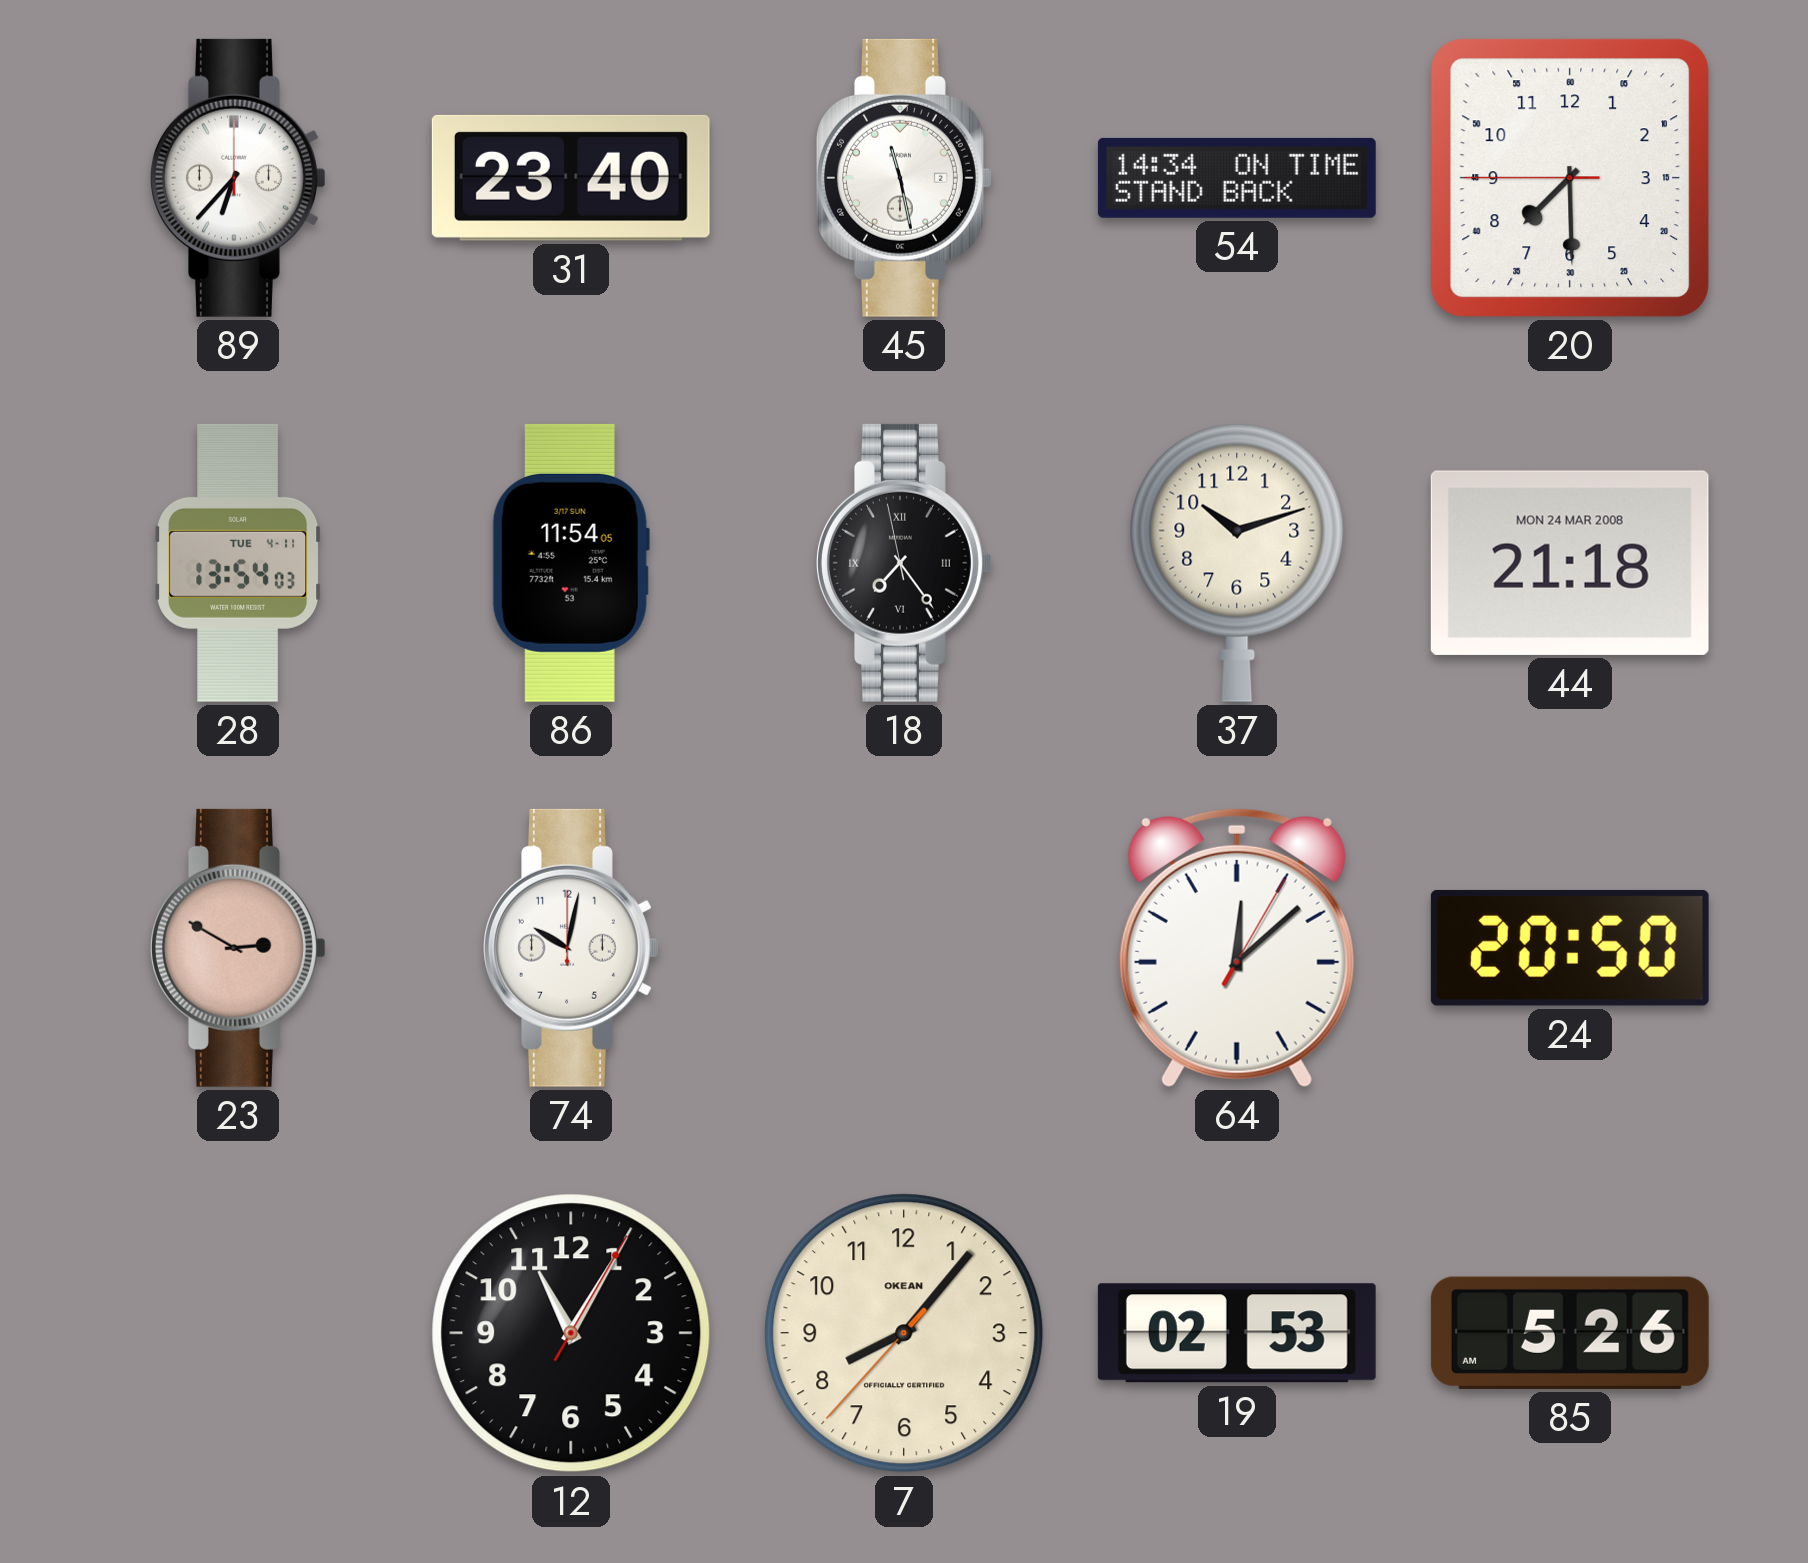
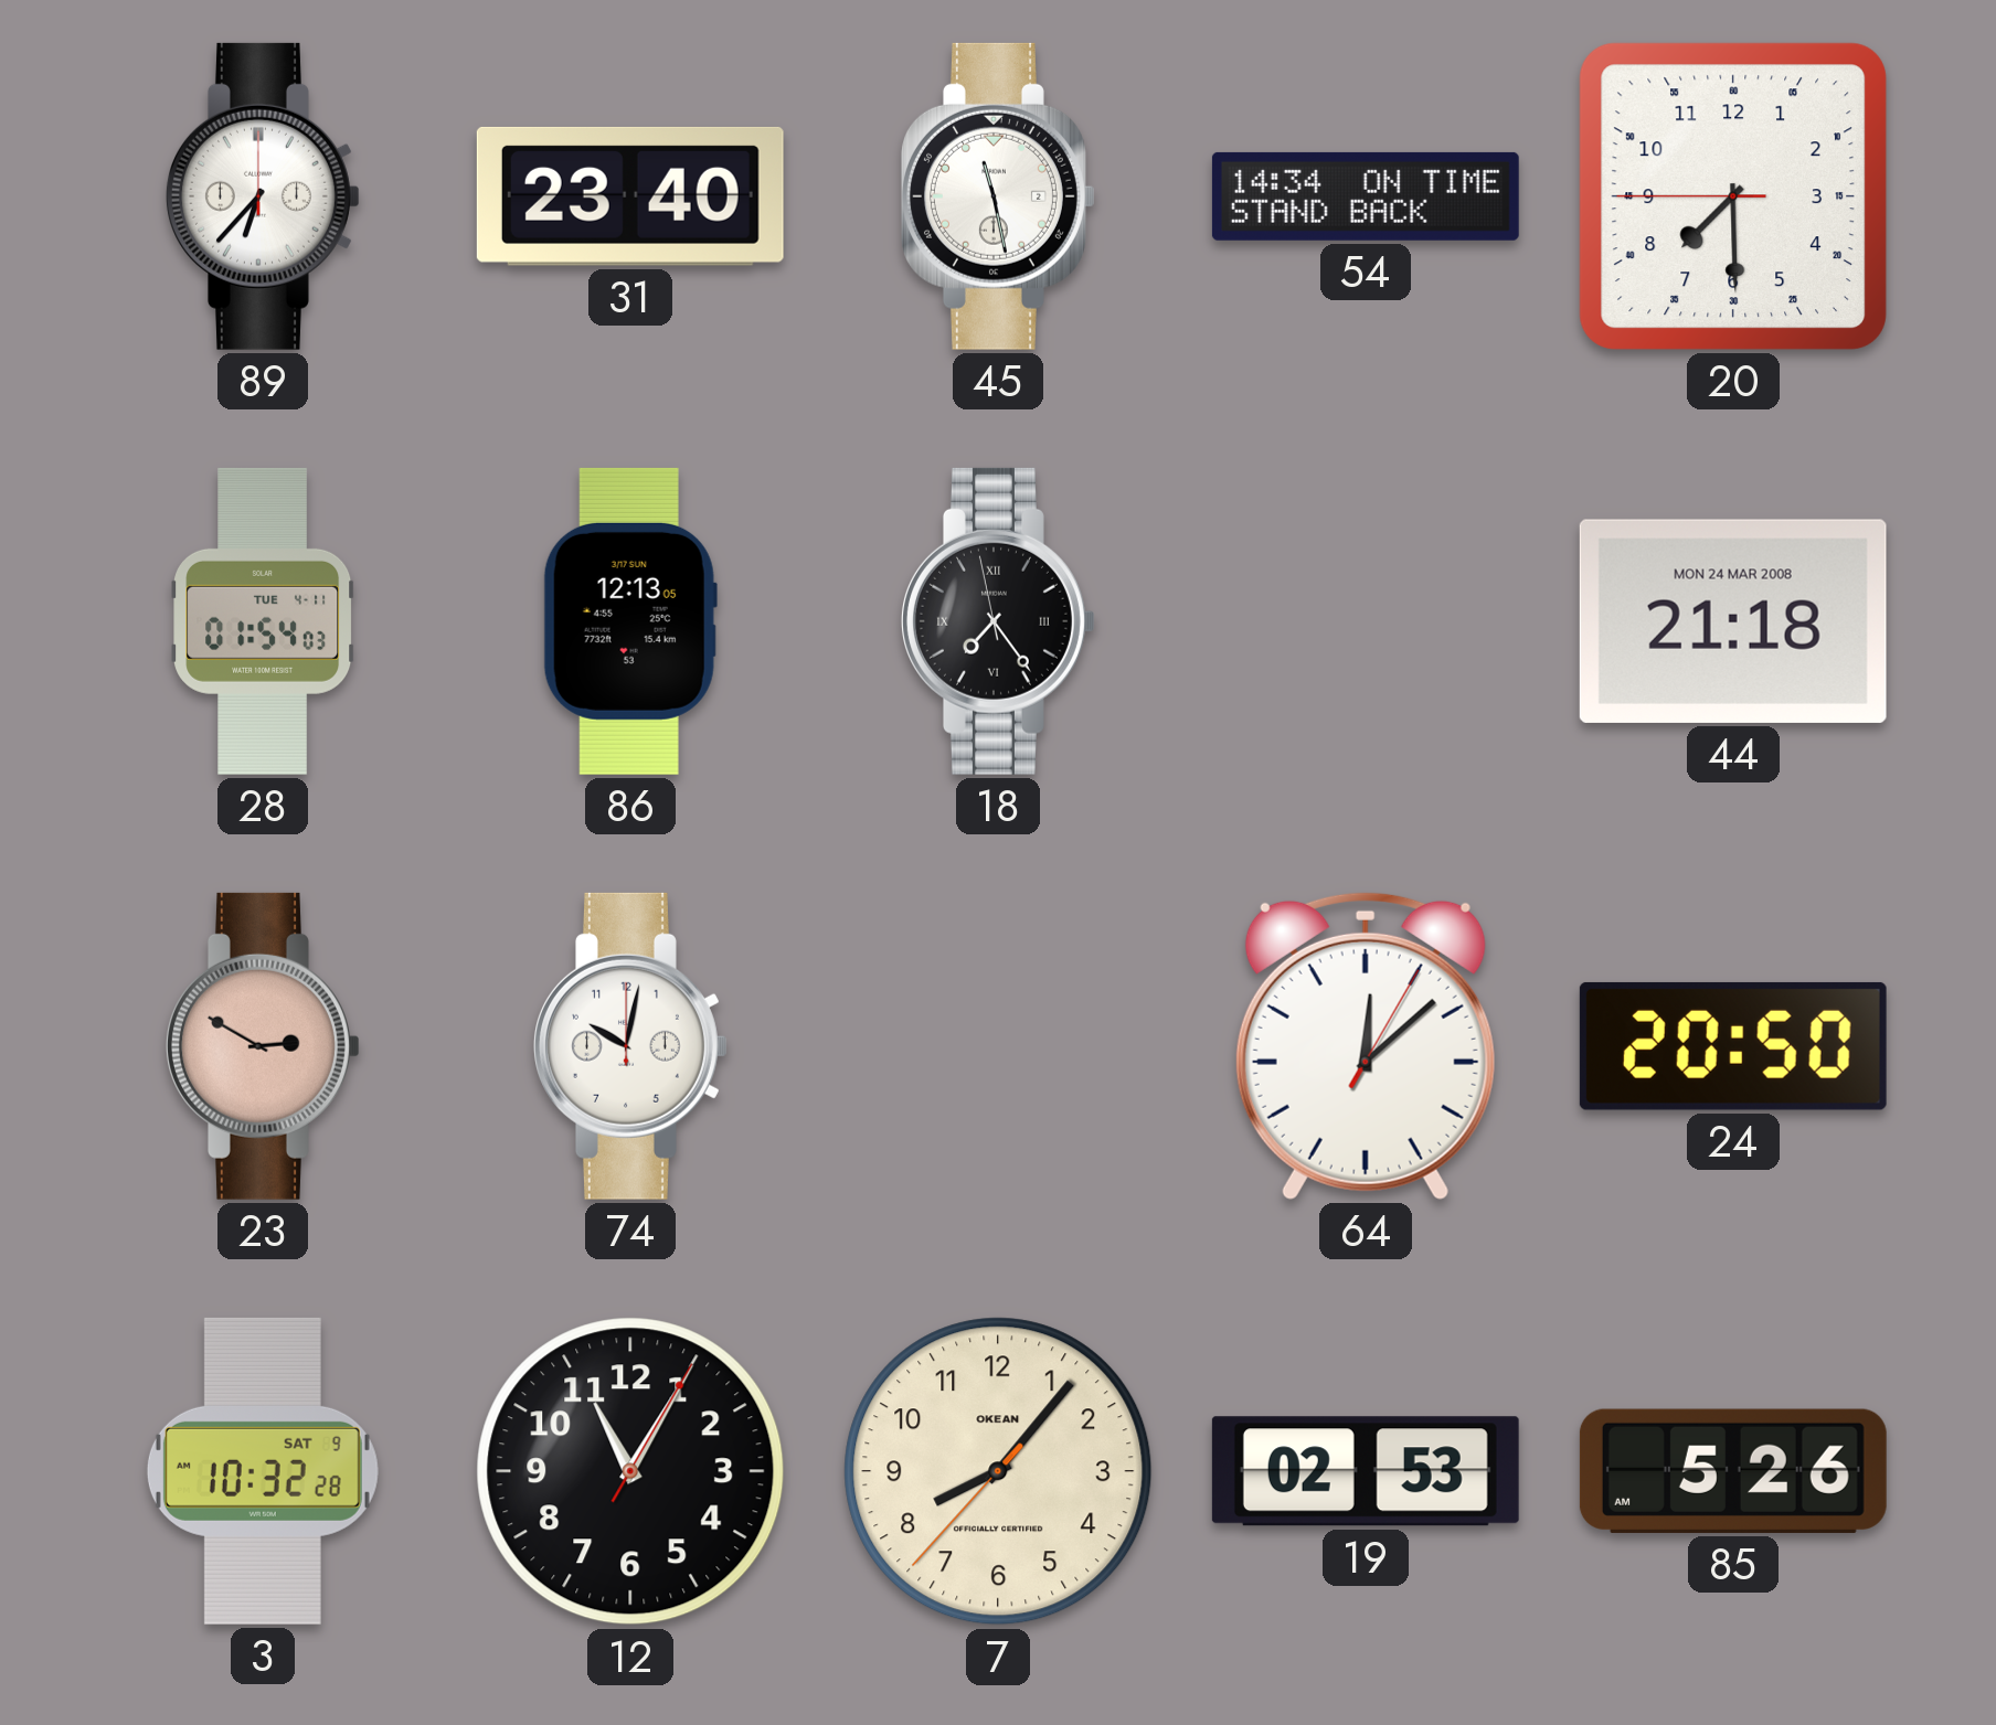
28: 13:54 -> 01:54
86: 11:54 -> 12:13
37: 10:12 -> none
3: none -> 10:32
